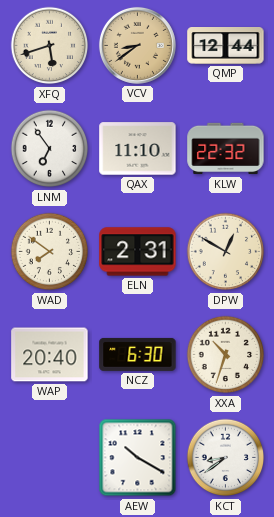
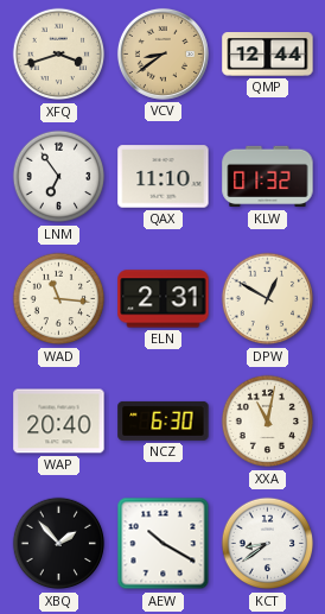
XFQ: 5:42 -> 3:42
KLW: 22:32 -> 01:32
WAD: 7:51 -> 11:16
XXA: 10:33 -> 11:02
XBQ: none -> 1:53
